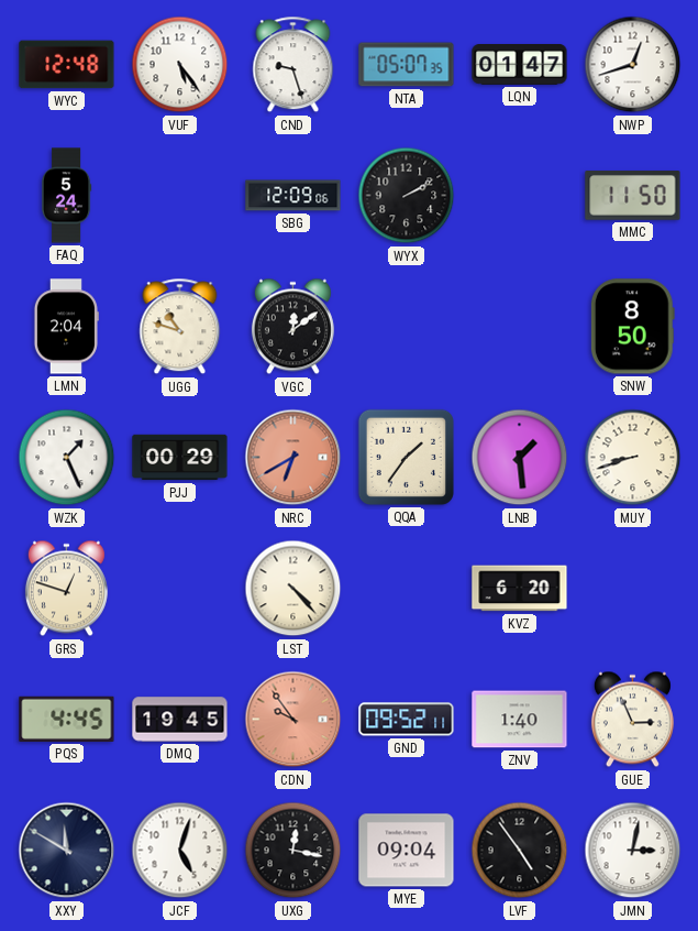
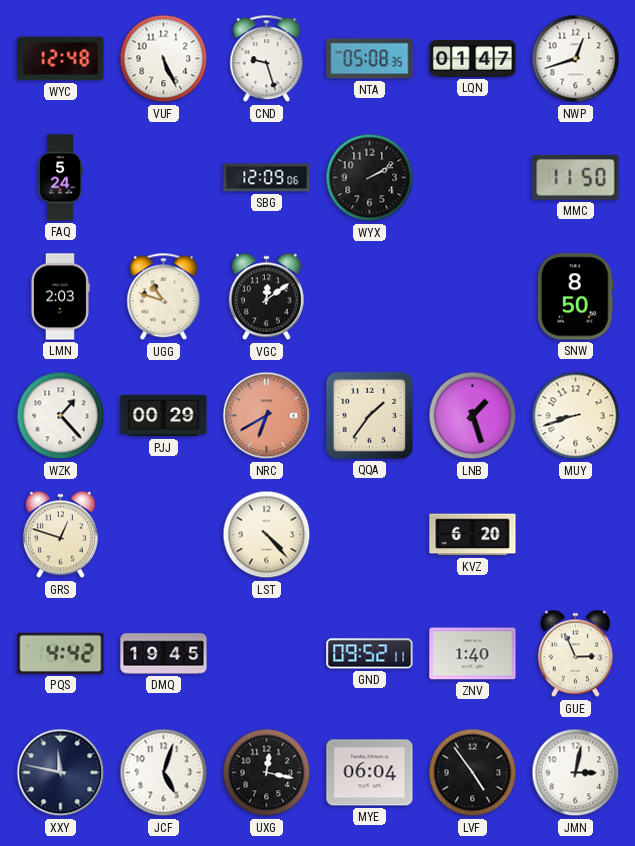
VUF: 5:24 -> 5:26
NTA: 05:07 -> 05:08
LMN: 2:04 -> 2:03
WZK: 1:26 -> 1:23
LNB: 1:29 -> 1:27
PQS: 4:45 -> 4:42
CDN: 9:54 -> none
XXY: 11:50 -> 11:47
MYE: 09:04 -> 06:04
